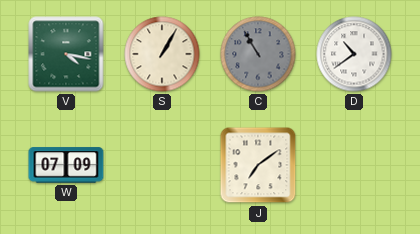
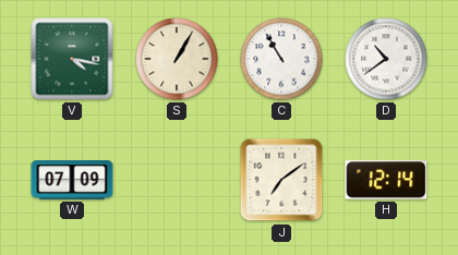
C dial: grey -> white
H: none -> 12:14
